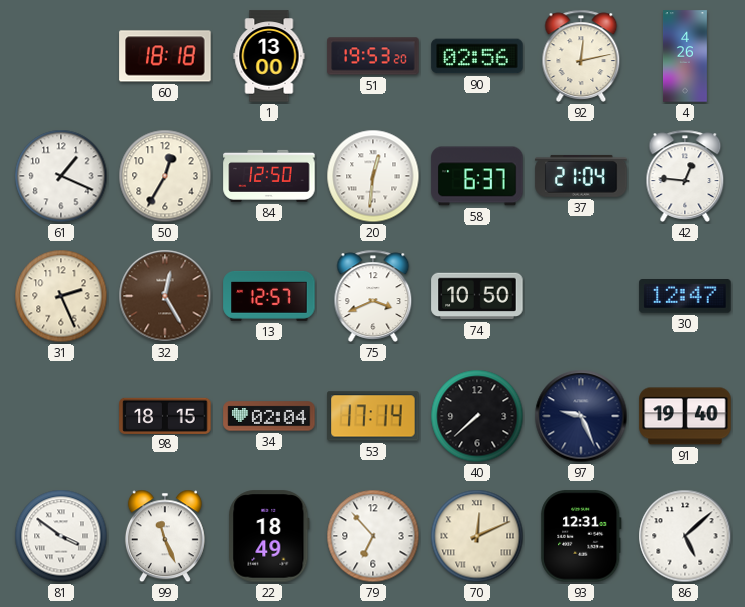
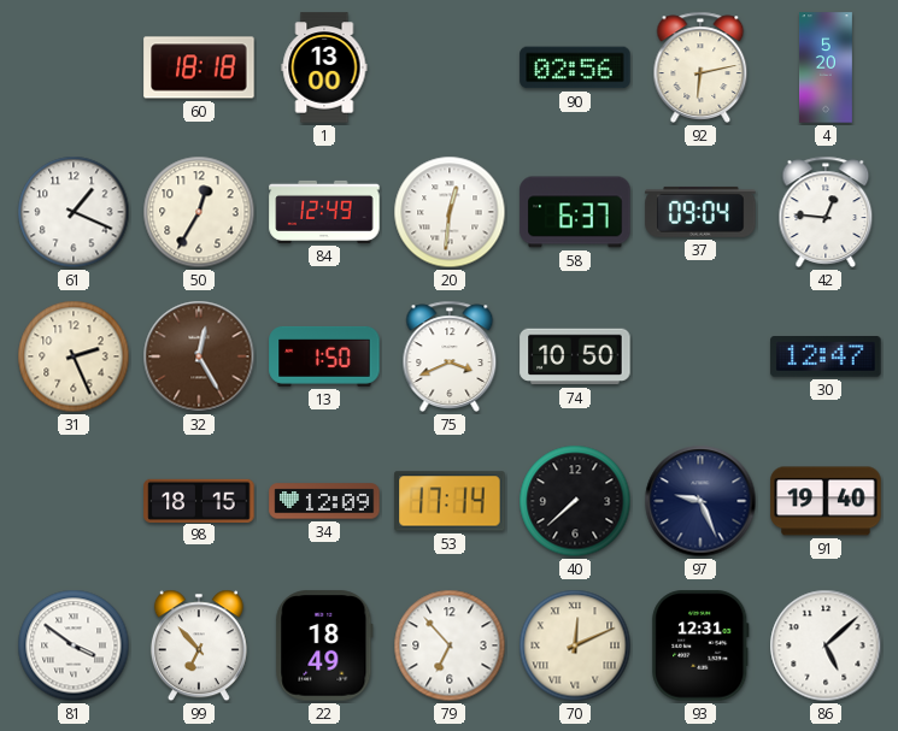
51: 19:53 -> none
92: 12:13 -> 6:13
4: 4:26 -> 5:20
84: 12:50 -> 12:49
37: 21:04 -> 09:04
13: 12:57 -> 1:50
34: 02:04 -> 12:09
99: 11:26 -> 6:53
